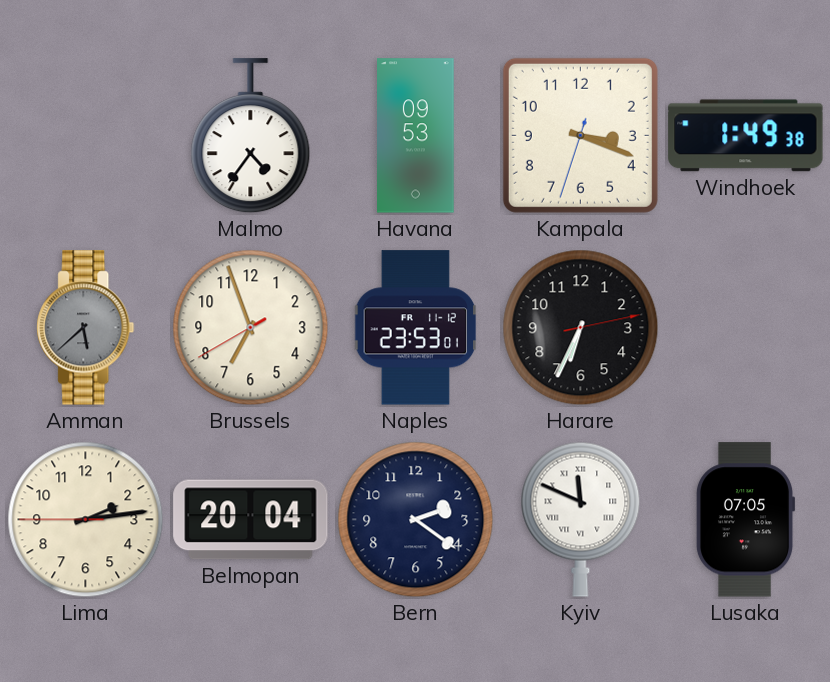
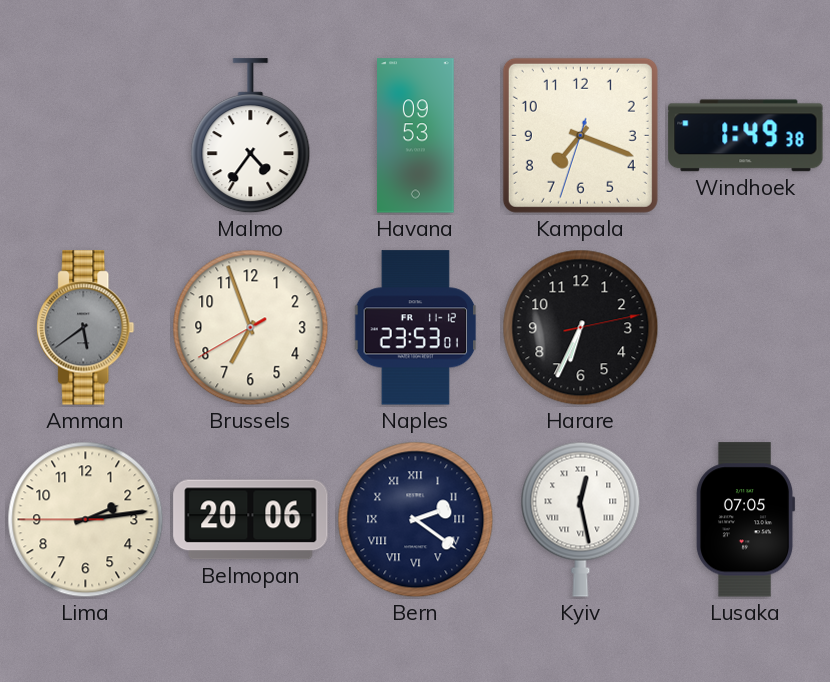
Kampala: 3:18 -> 7:18
Amman: 5:38 -> 5:39
Belmopan: 20:04 -> 20:06
Bern numerals: Arabic -> Roman
Kyiv: 11:49 -> 12:28
